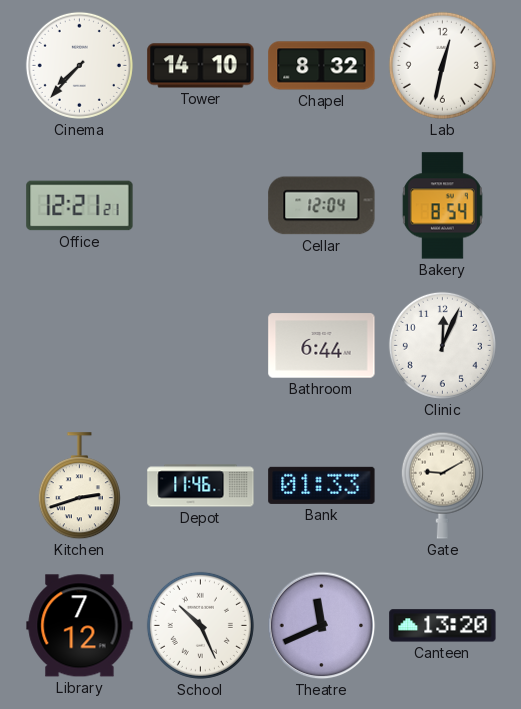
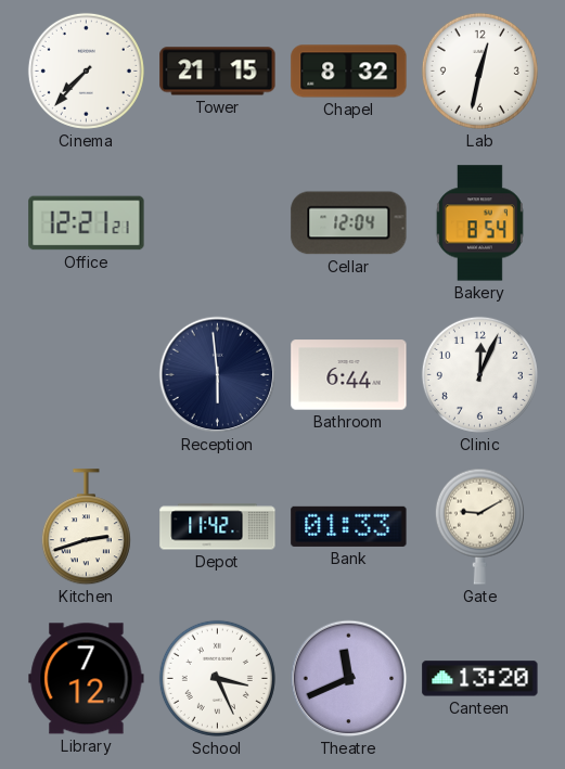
Tower: 14:10 -> 21:15
Reception: none -> 5:59
Depot: 11:46 -> 11:42
School: 10:26 -> 3:26
